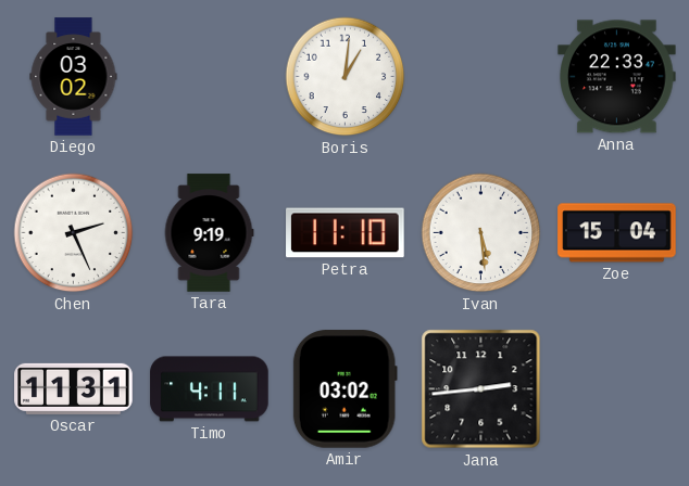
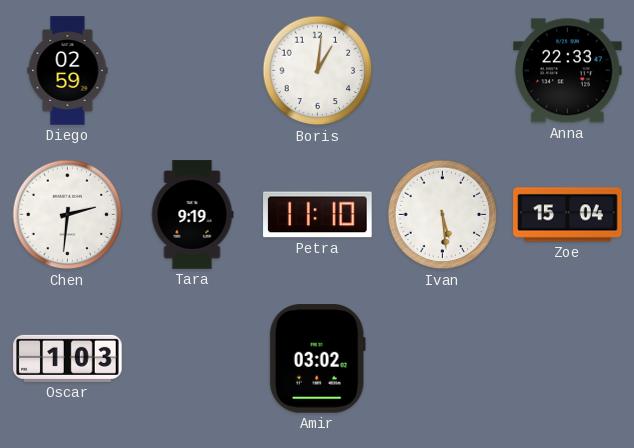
Diego: 03:02 -> 02:59
Chen: 2:26 -> 2:31
Oscar: 11:31 -> 1:03
Timo: 4:11 -> none
Jana: 2:44 -> none
